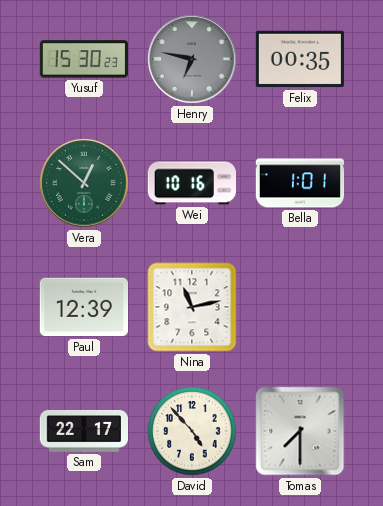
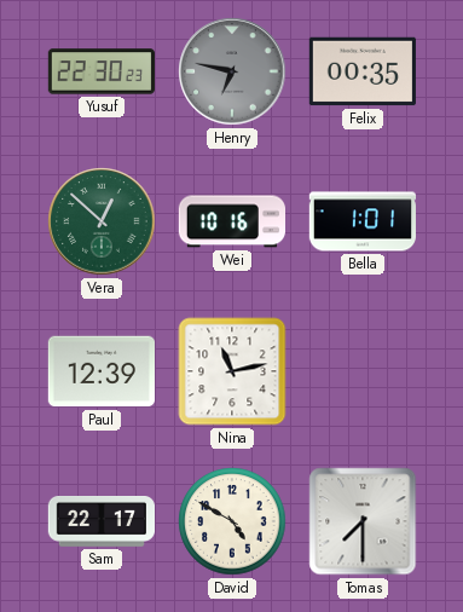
Yusuf: 15:30 -> 22:30
David: 4:53 -> 4:50
